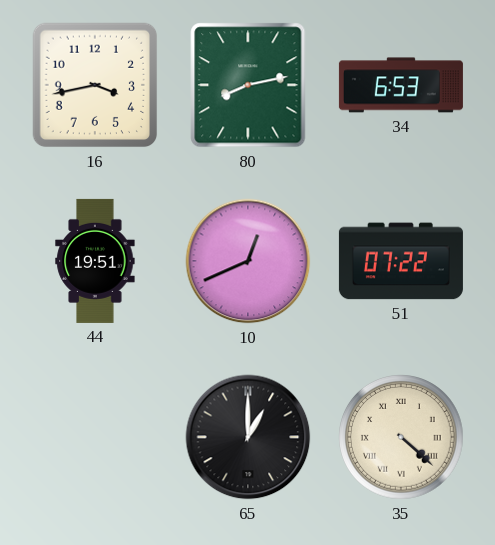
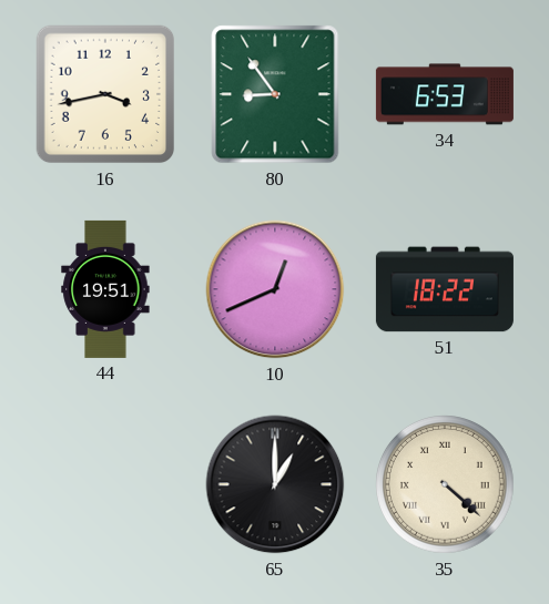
80: 8:13 -> 8:54
51: 07:22 -> 18:22
